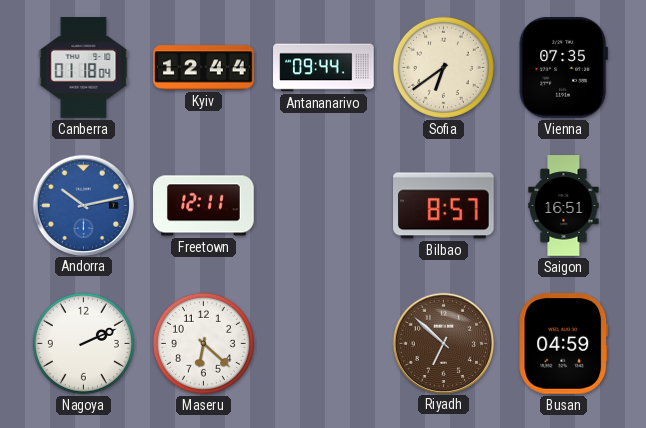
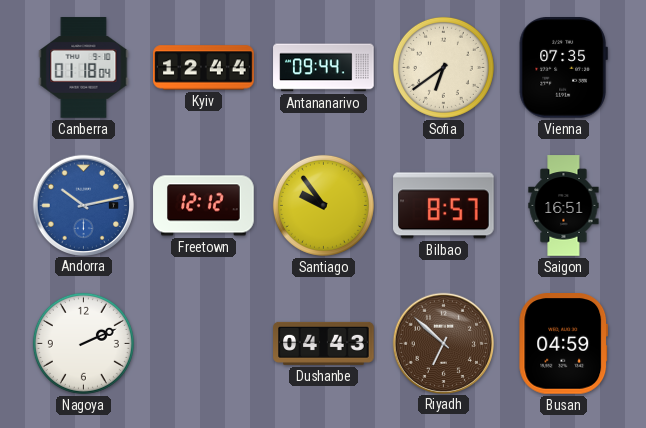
Freetown: 12:11 -> 12:12
Santiago: none -> 9:54
Maseru: 6:22 -> none
Dushanbe: none -> 04:43
